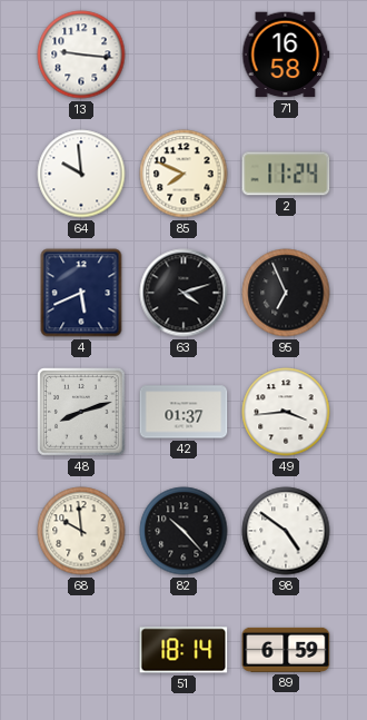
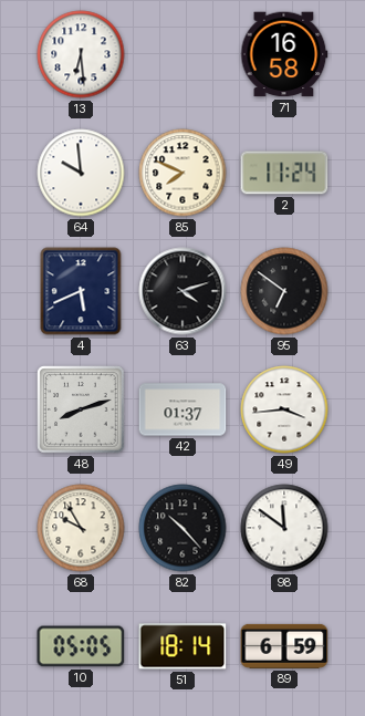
13: 9:16 -> 6:29
95: 6:56 -> 6:51
68: 9:59 -> 9:55
98: 4:51 -> 11:51
10: none -> 05:05
